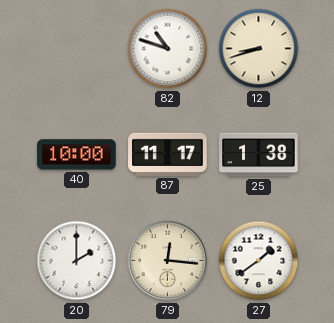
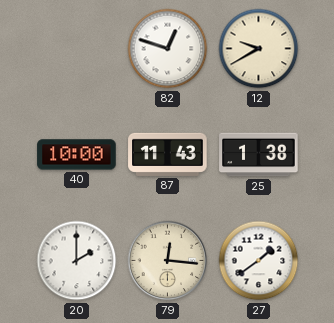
82: 10:48 -> 12:48
12: 8:42 -> 9:40
87: 11:17 -> 11:43
